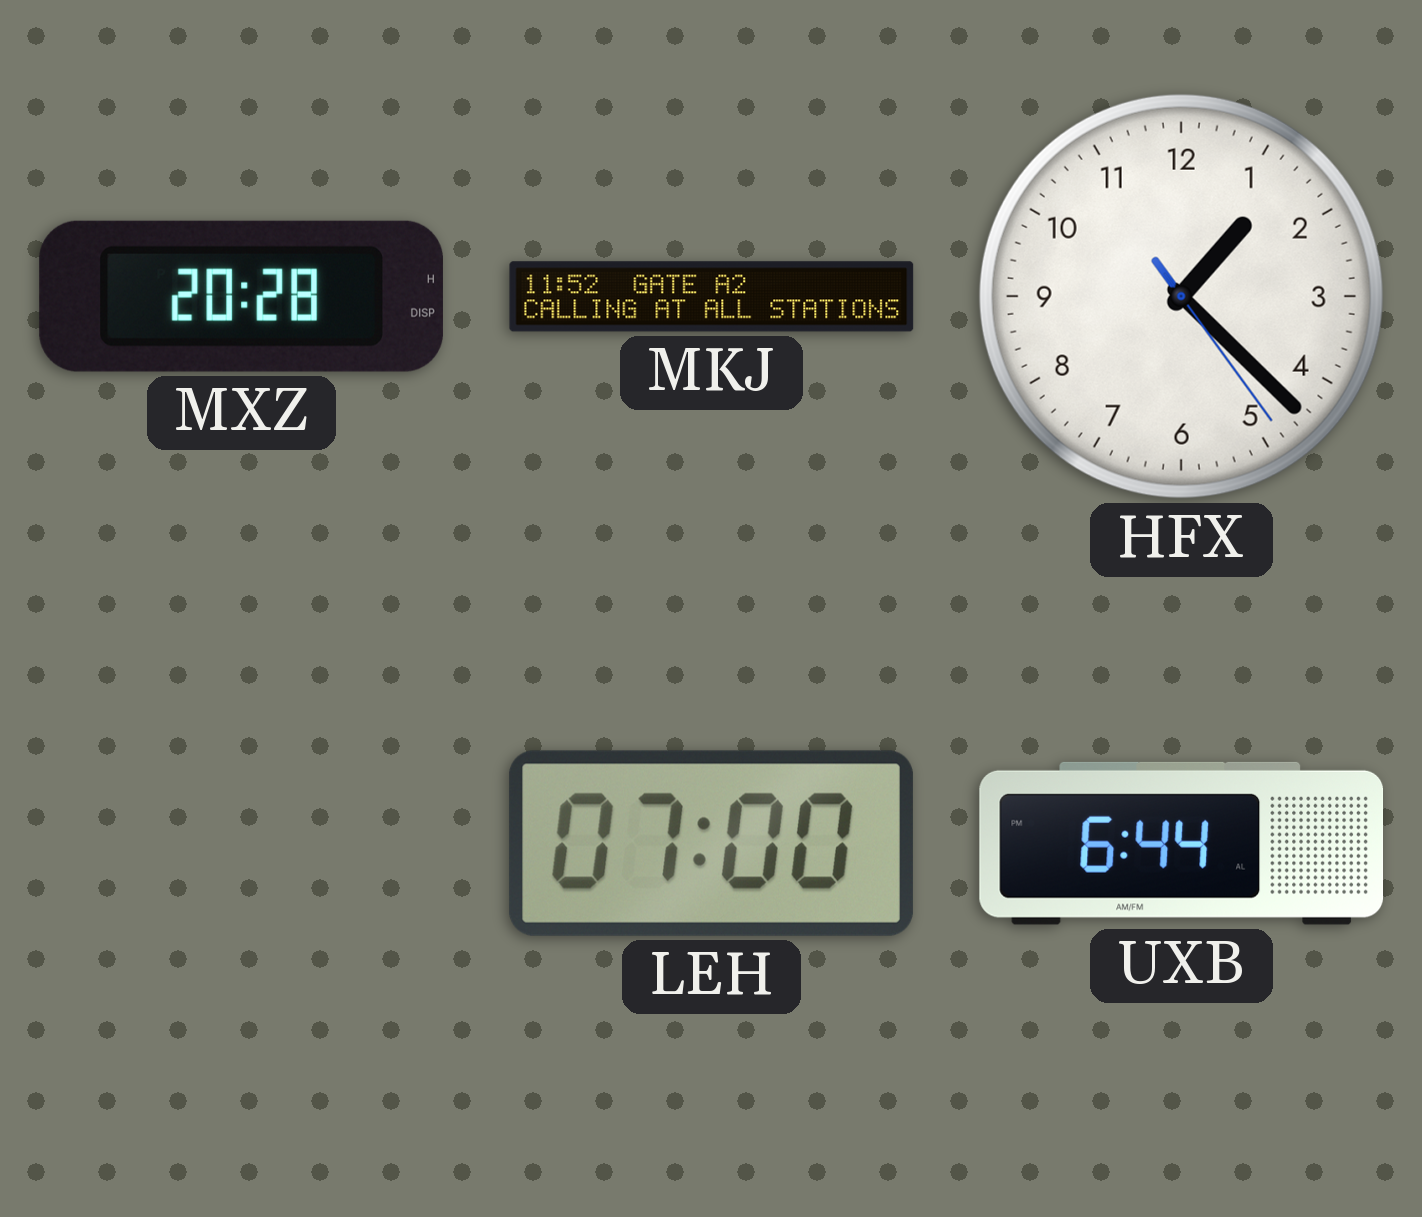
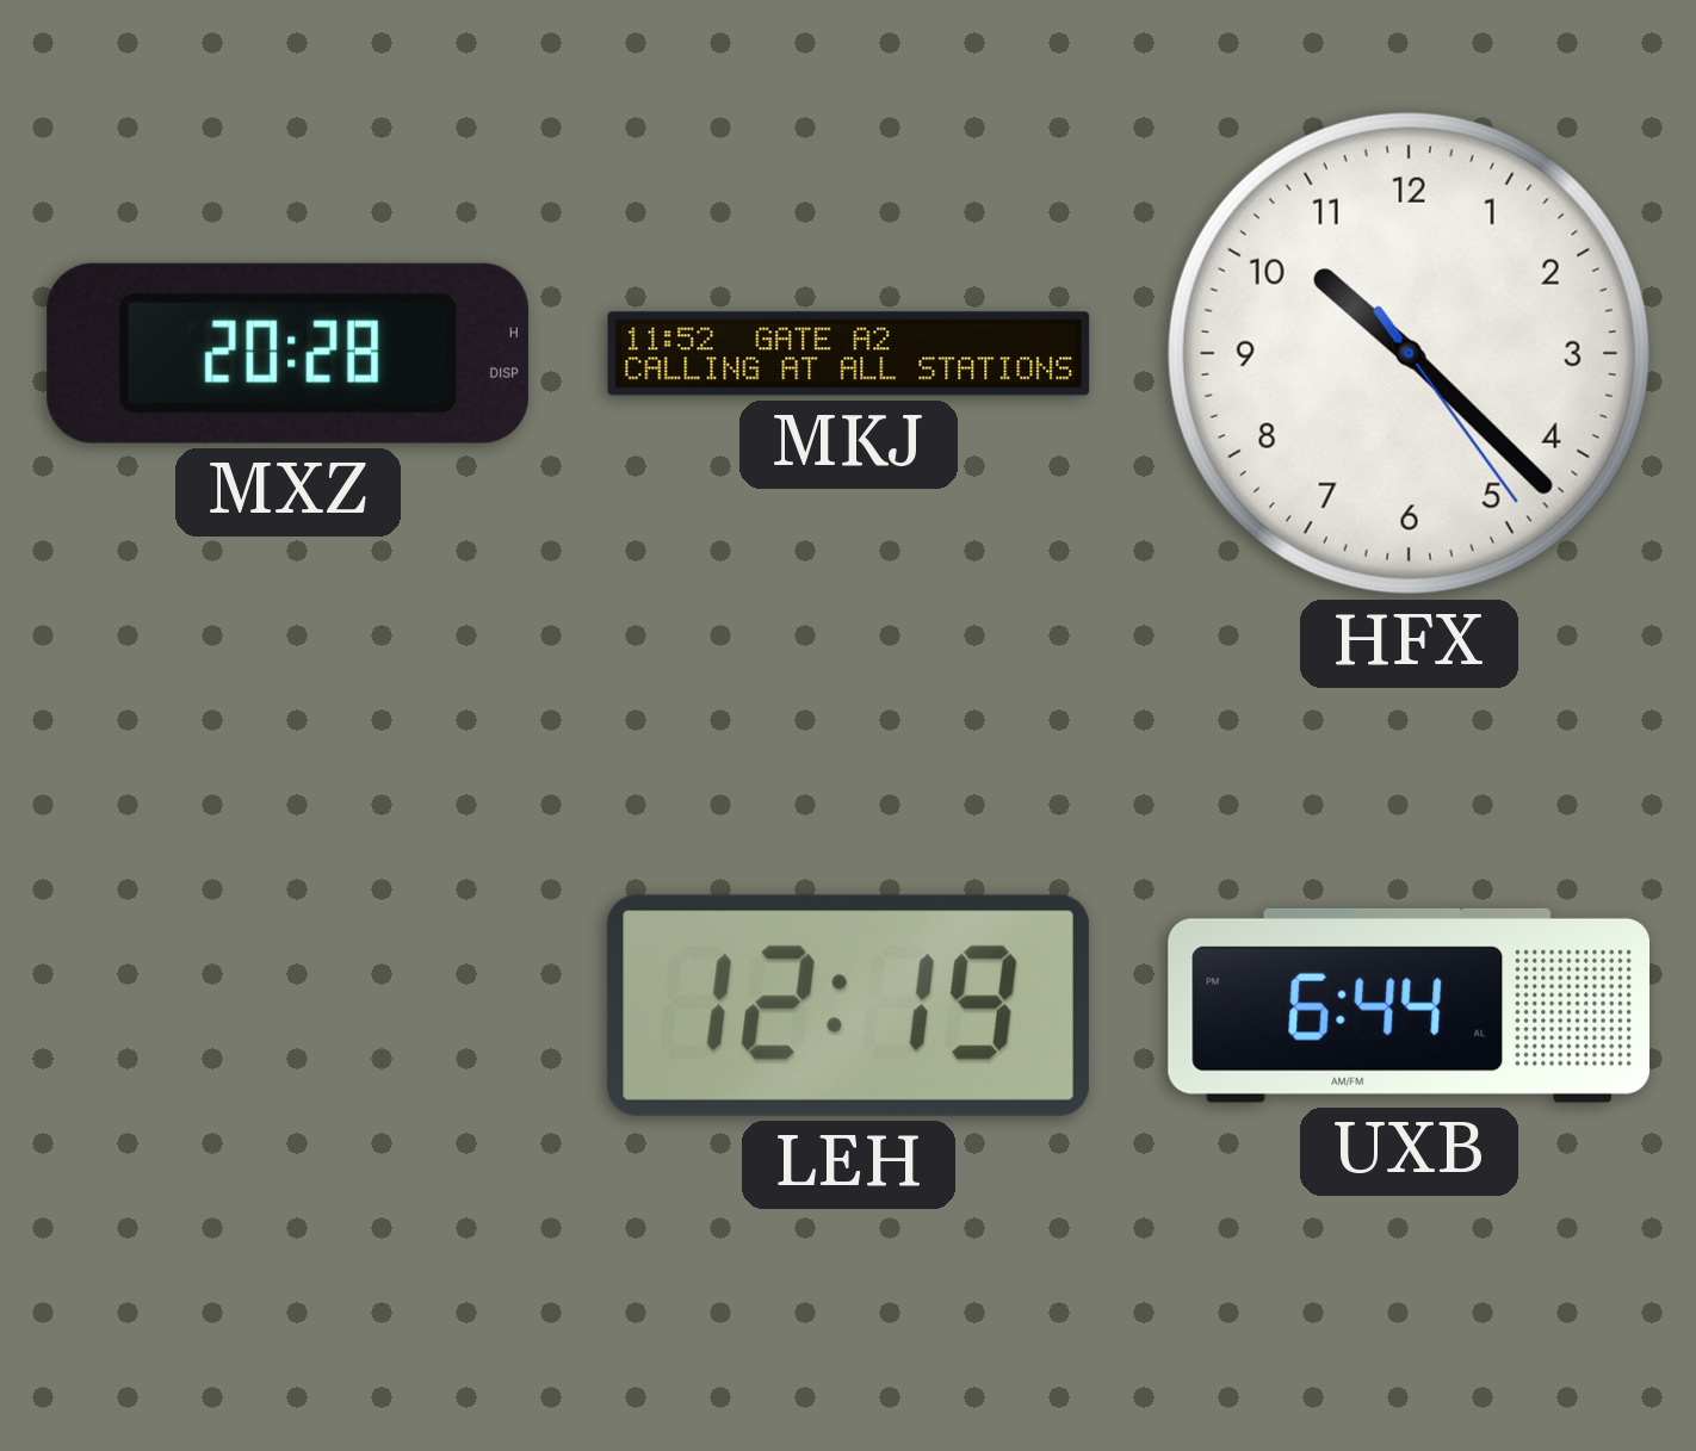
HFX: 1:22 -> 10:22
LEH: 07:00 -> 12:19
